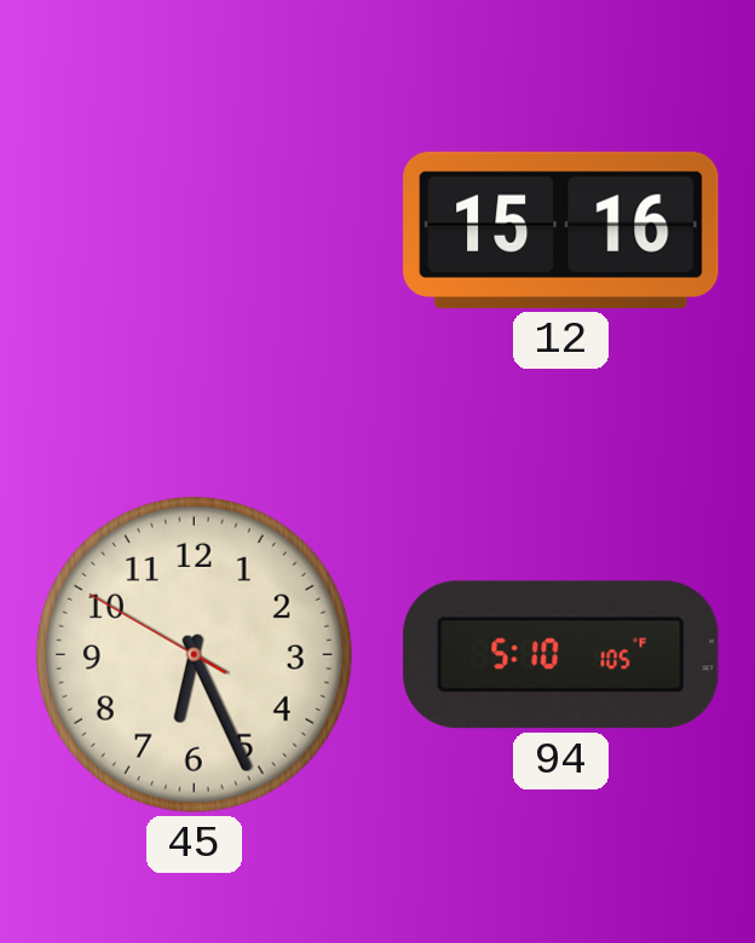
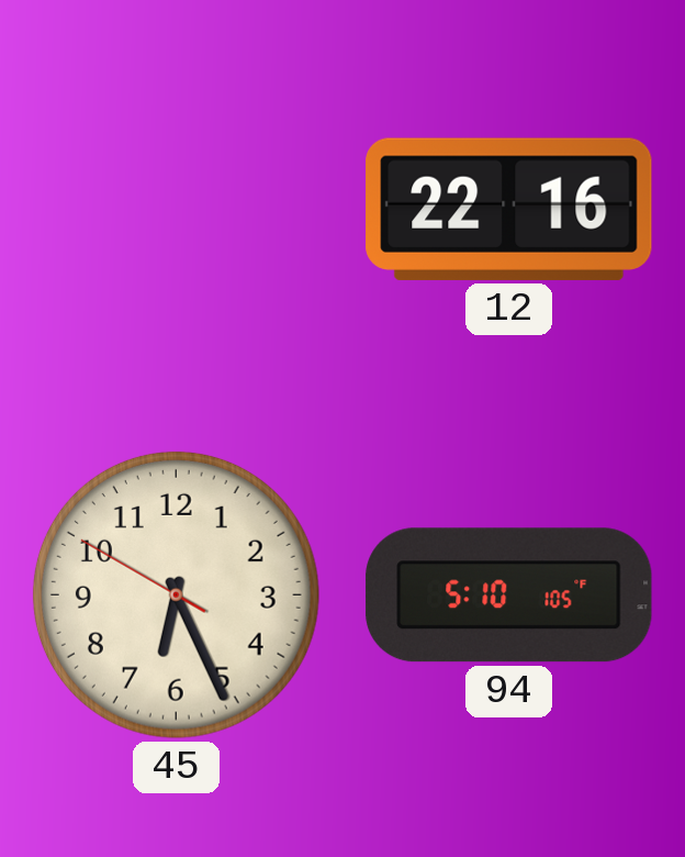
12: 15:16 -> 22:16
